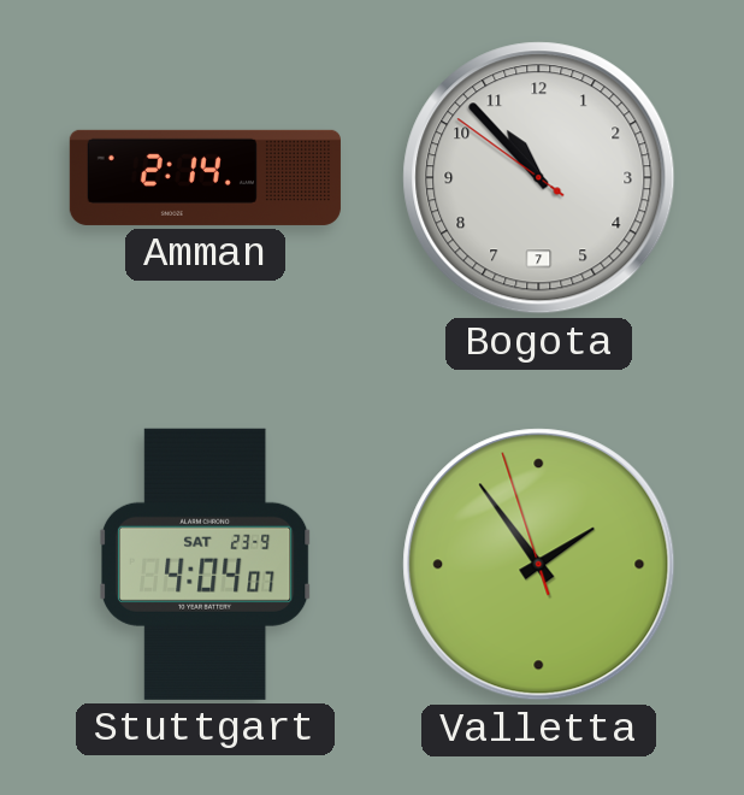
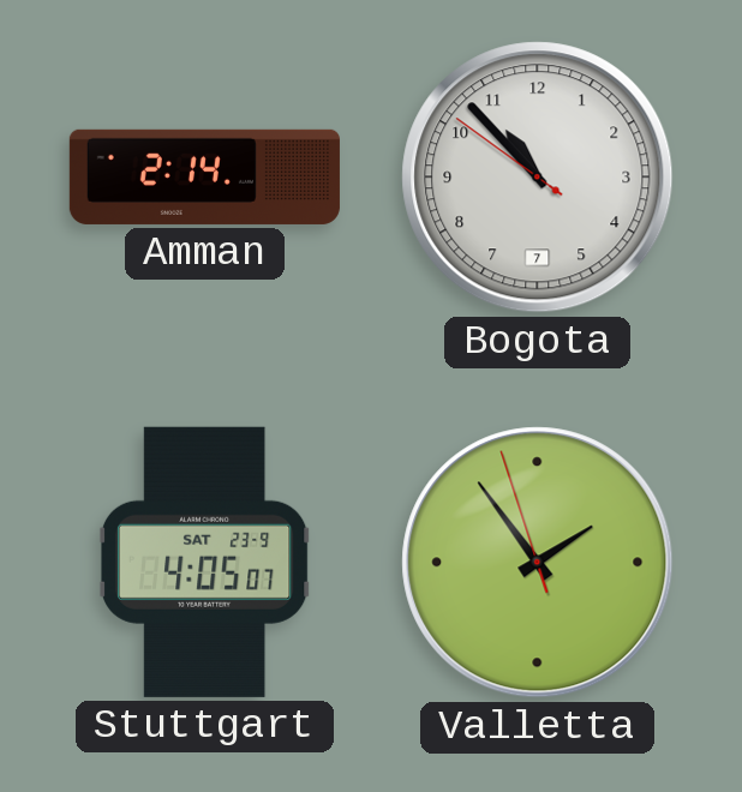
Stuttgart: 4:04 -> 4:05
